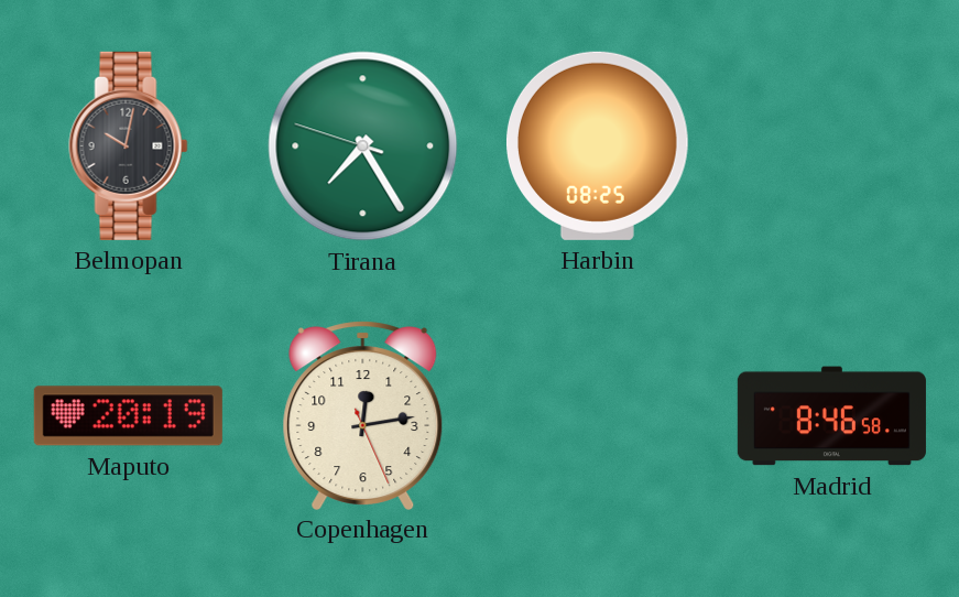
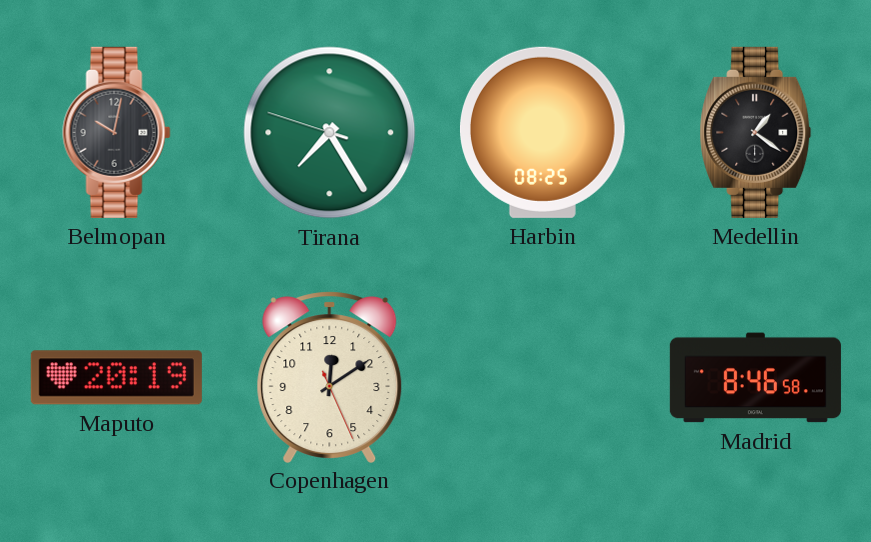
Medellin: none -> 1:21
Copenhagen: 12:13 -> 12:09
